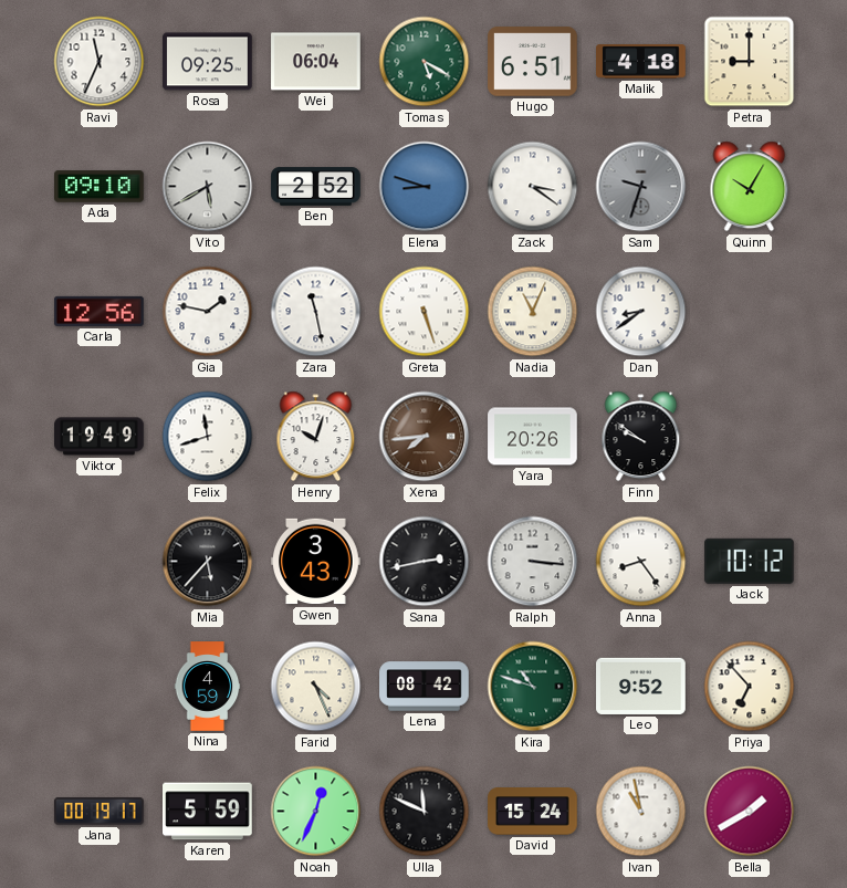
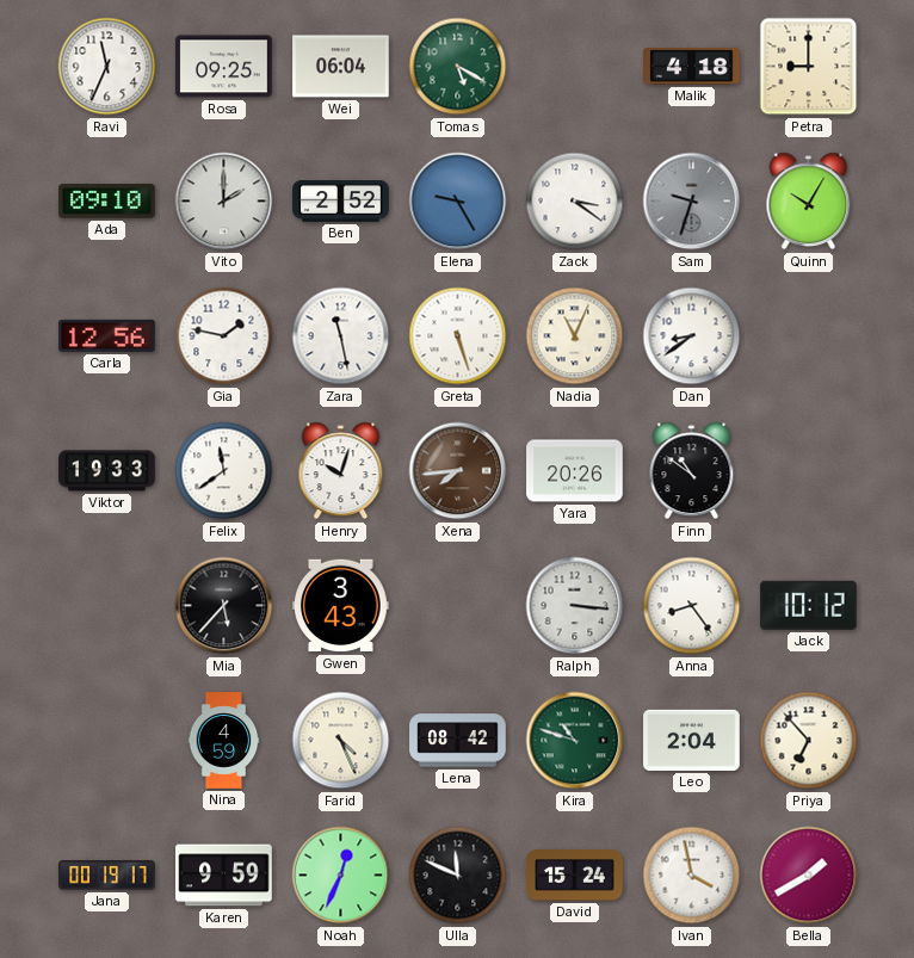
Hugo: 6:51 -> none
Vito: 5:40 -> 2:00
Elena: 8:48 -> 9:25
Viktor: 19:49 -> 19:33
Felix: 11:42 -> 11:39
Finn: 9:51 -> 10:51
Sana: 2:43 -> none
Leo: 9:52 -> 2:04
Karen: 5:59 -> 9:59
Ivan: 10:58 -> 3:58
